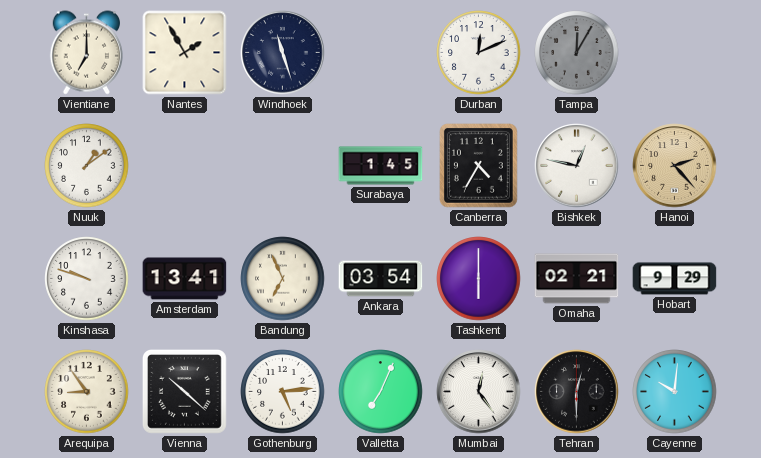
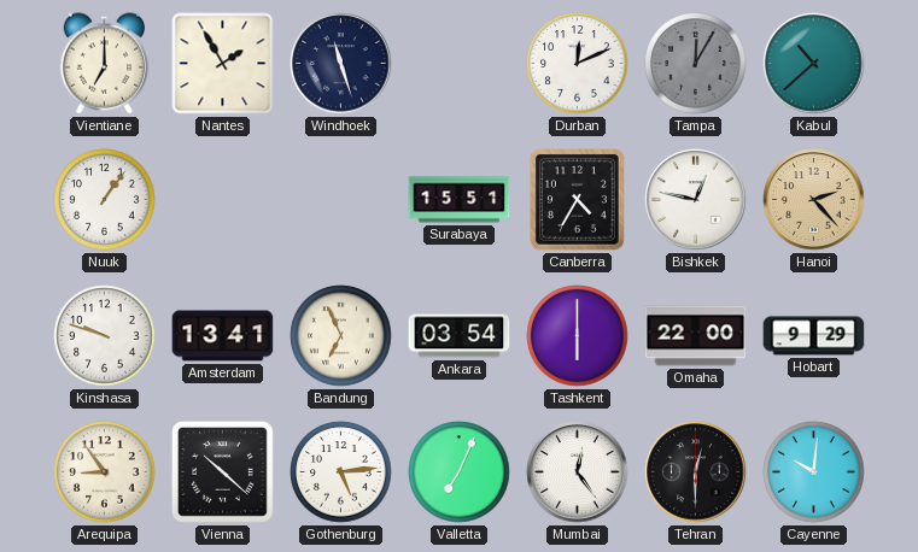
Kabul: none -> 10:38
Nuuk: 1:09 -> 1:06
Surabaya: 1:45 -> 15:51
Omaha: 02:21 -> 22:00
